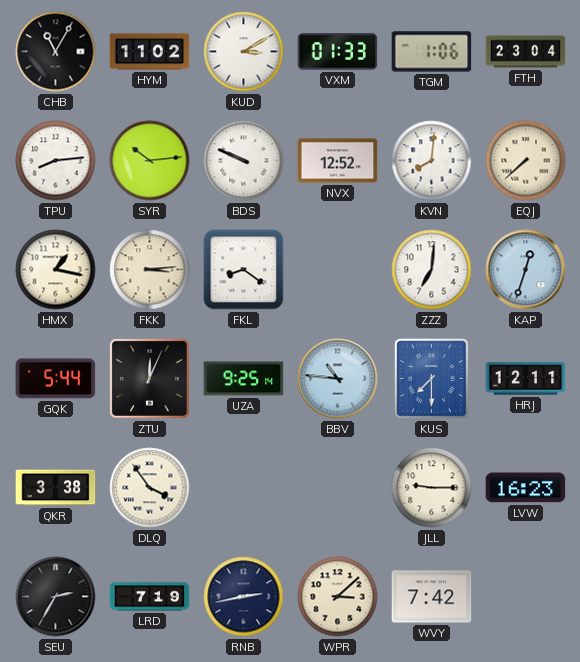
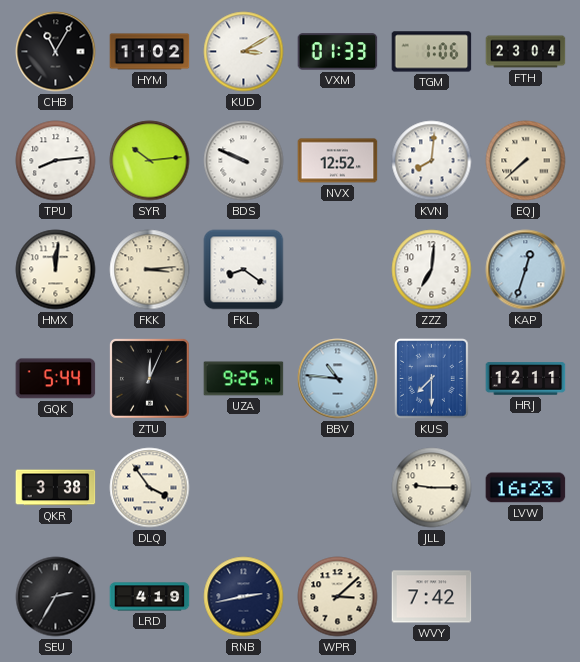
HMX: 1:17 -> 12:01
LRD: 7:19 -> 4:19
